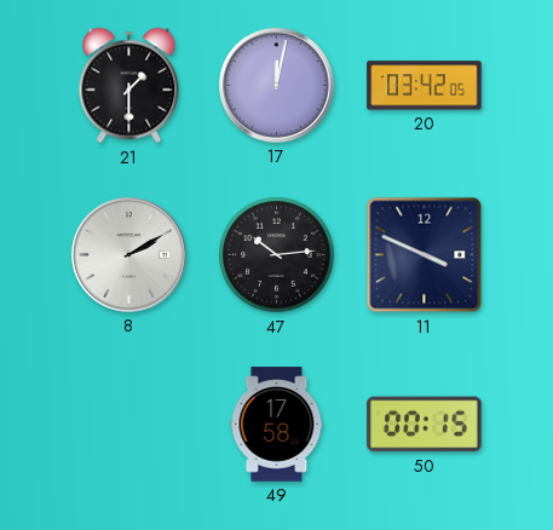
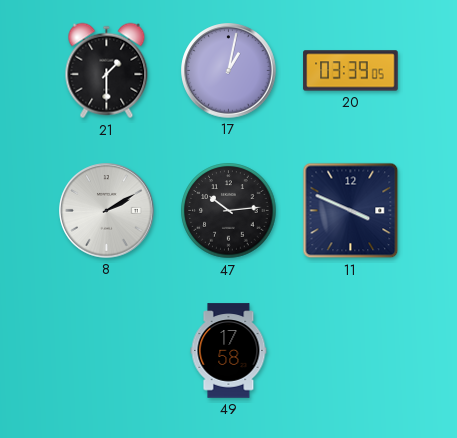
17: 12:02 -> 1:02
20: 03:42 -> 03:39
50: 00:15 -> none
